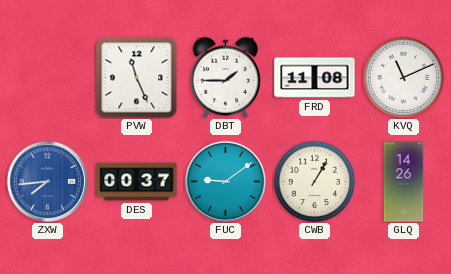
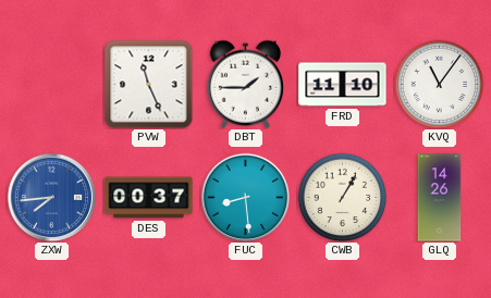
FRD: 11:08 -> 11:10
KVQ: 11:11 -> 11:06
FUC: 9:09 -> 8:29
